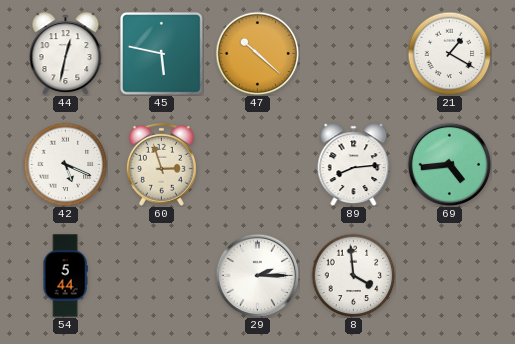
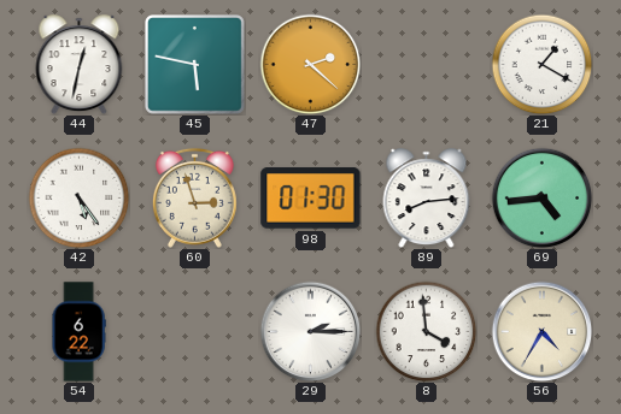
47: 10:22 -> 2:22
42: 5:19 -> 5:24
98: none -> 01:30
54: 5:44 -> 6:22
56: none -> 4:35
